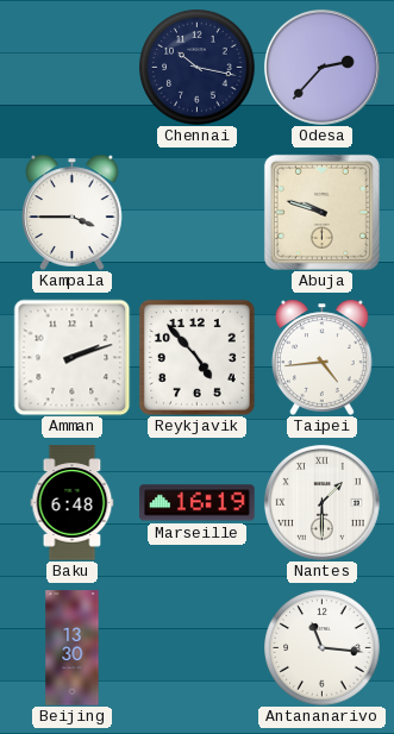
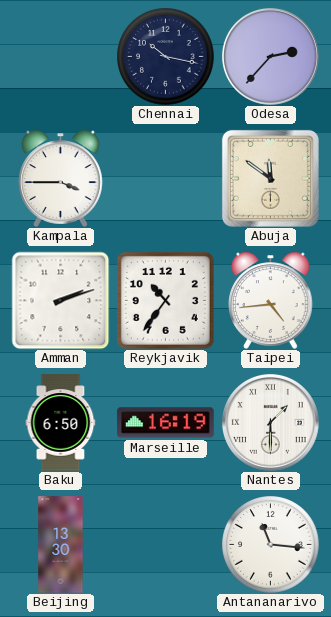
Abuja: 9:48 -> 11:51
Reykjavik: 4:53 -> 10:36
Baku: 6:48 -> 6:50
